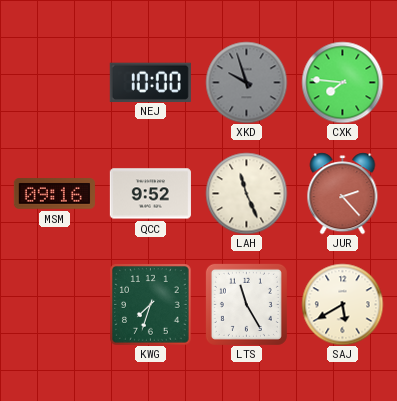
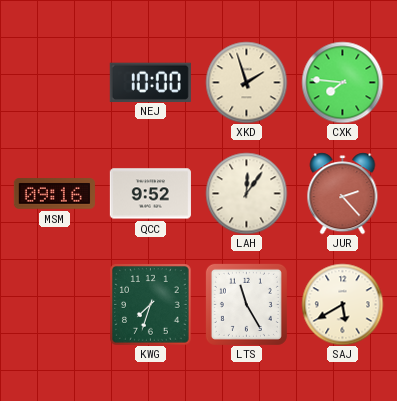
XKD: 9:57 -> 1:57
XKD dial: grey -> cream
LAH: 11:26 -> 12:06
